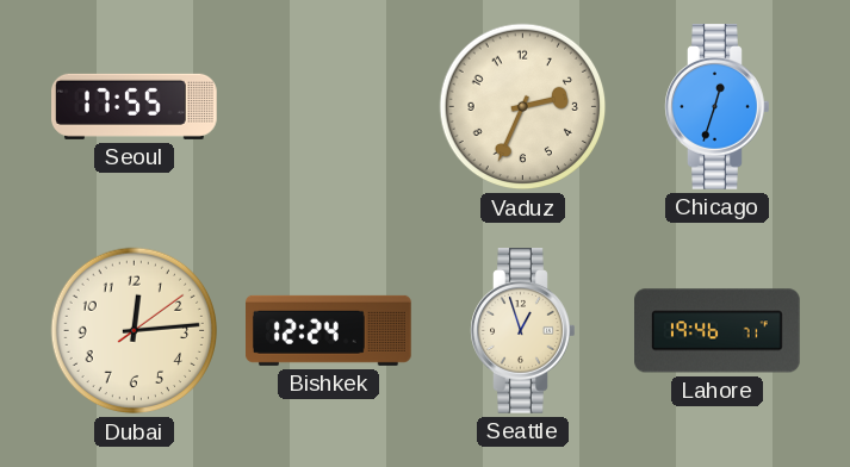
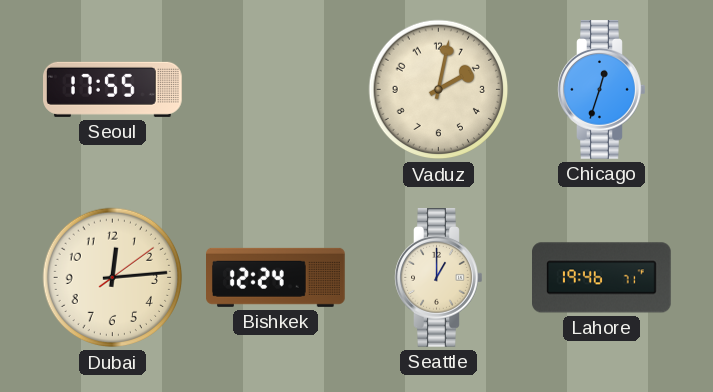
Vaduz: 2:34 -> 2:02
Seattle: 12:57 -> 1:00
